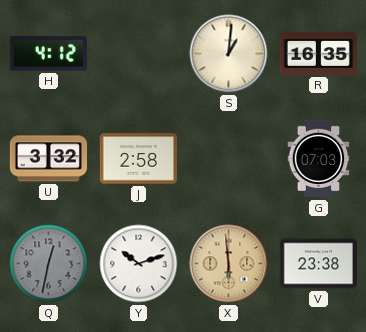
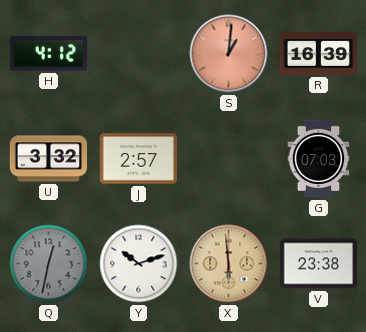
S dial: cream -> salmon
R: 16:35 -> 16:39
J: 2:58 -> 2:57
